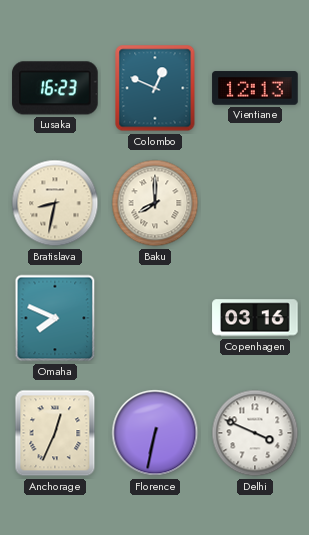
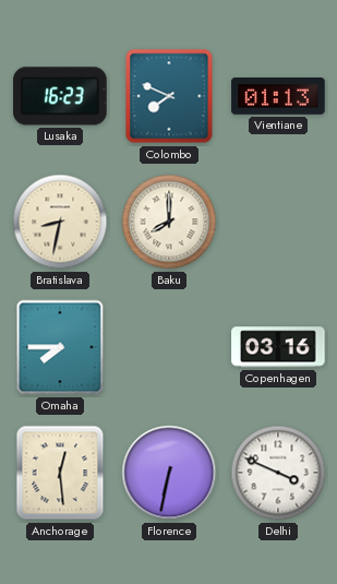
Colombo: 12:49 -> 7:49
Vientiane: 12:13 -> 01:13
Omaha: 7:49 -> 7:45
Anchorage: 12:34 -> 12:29
